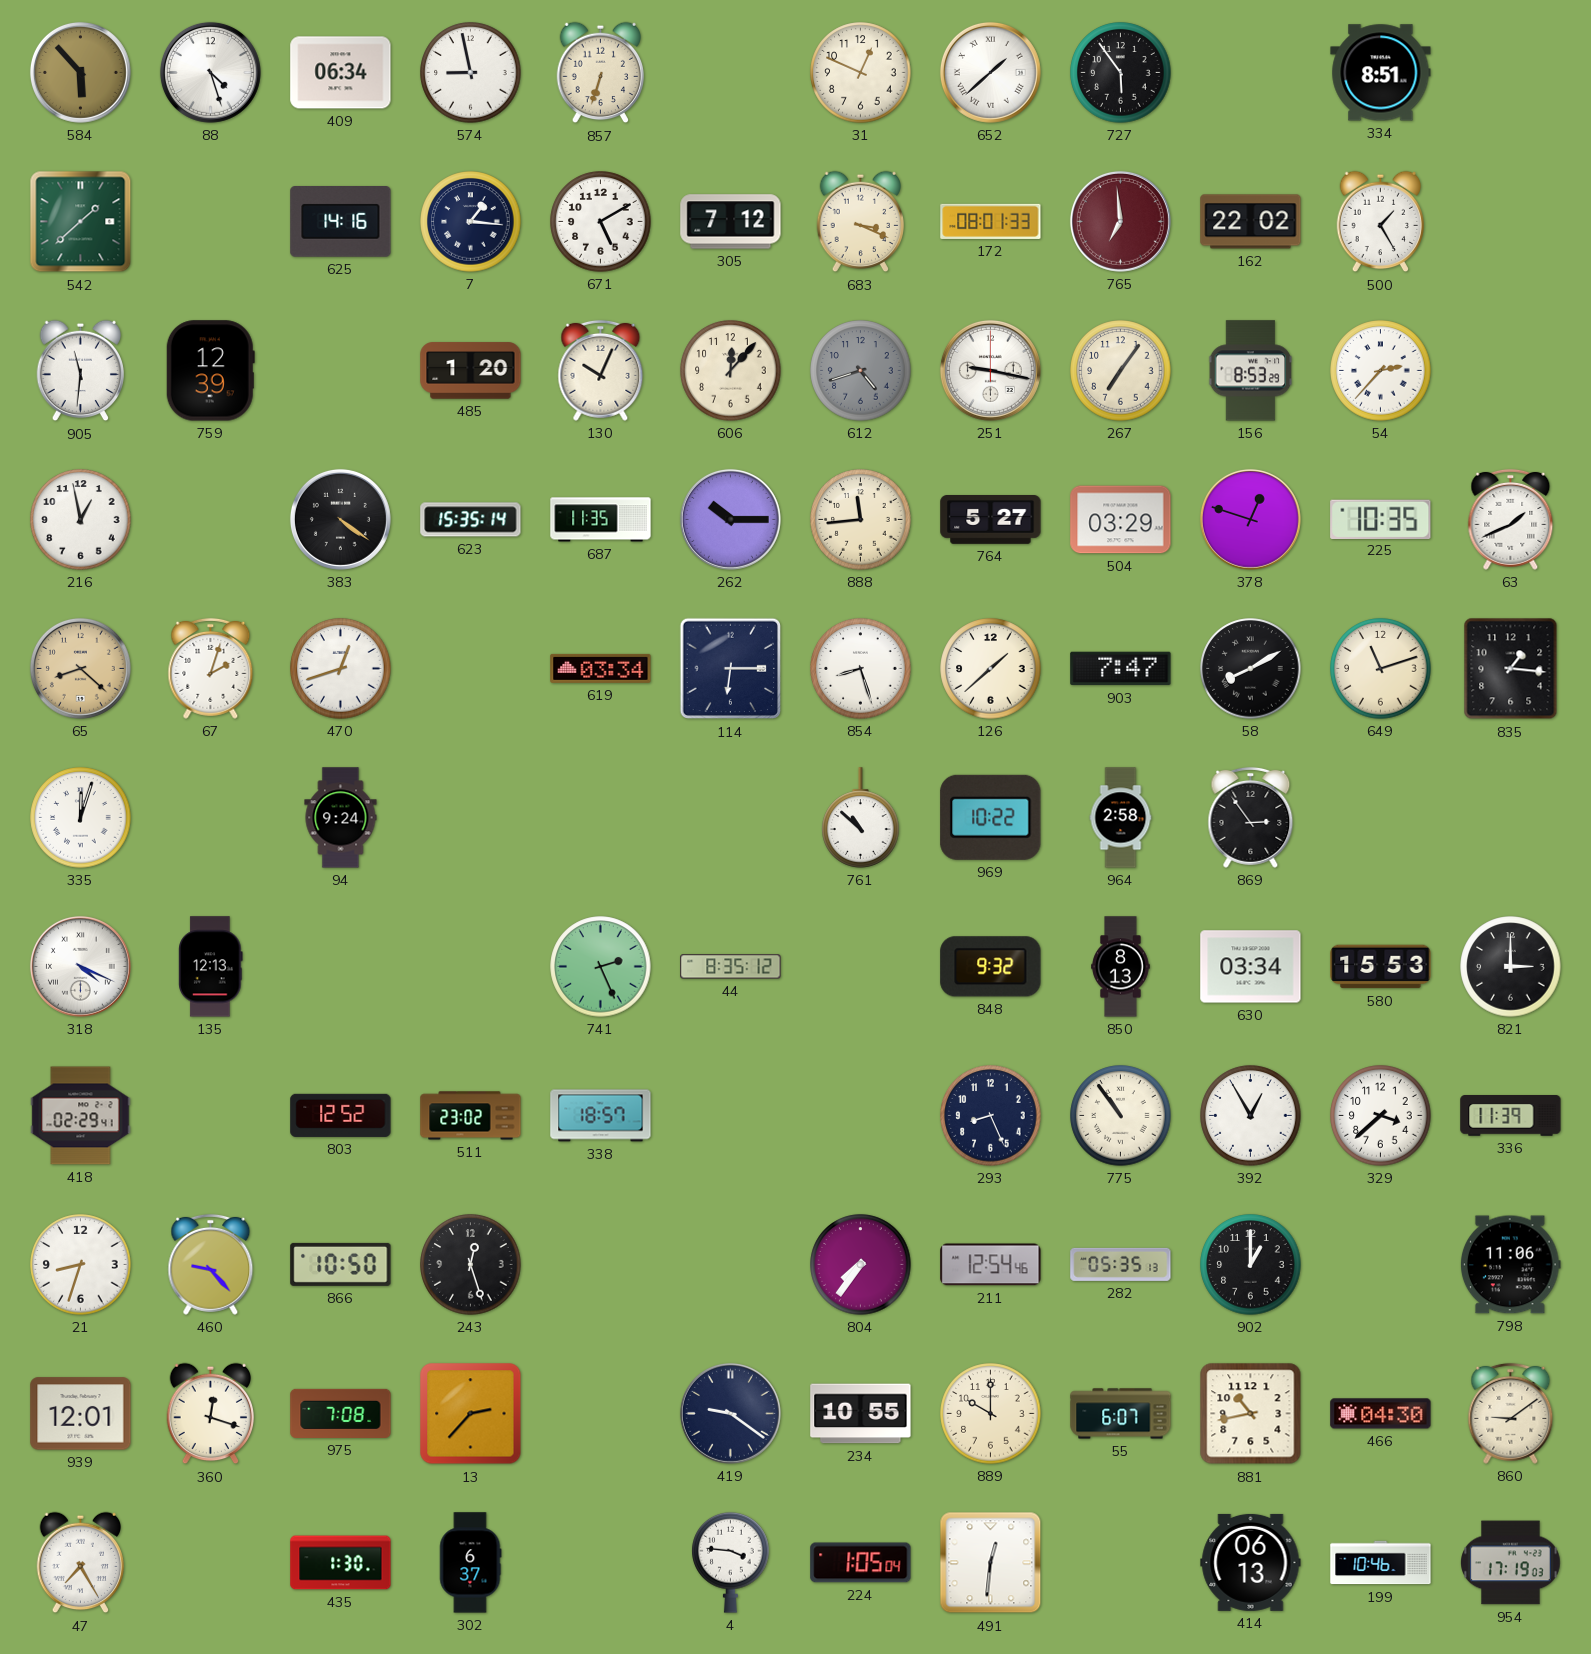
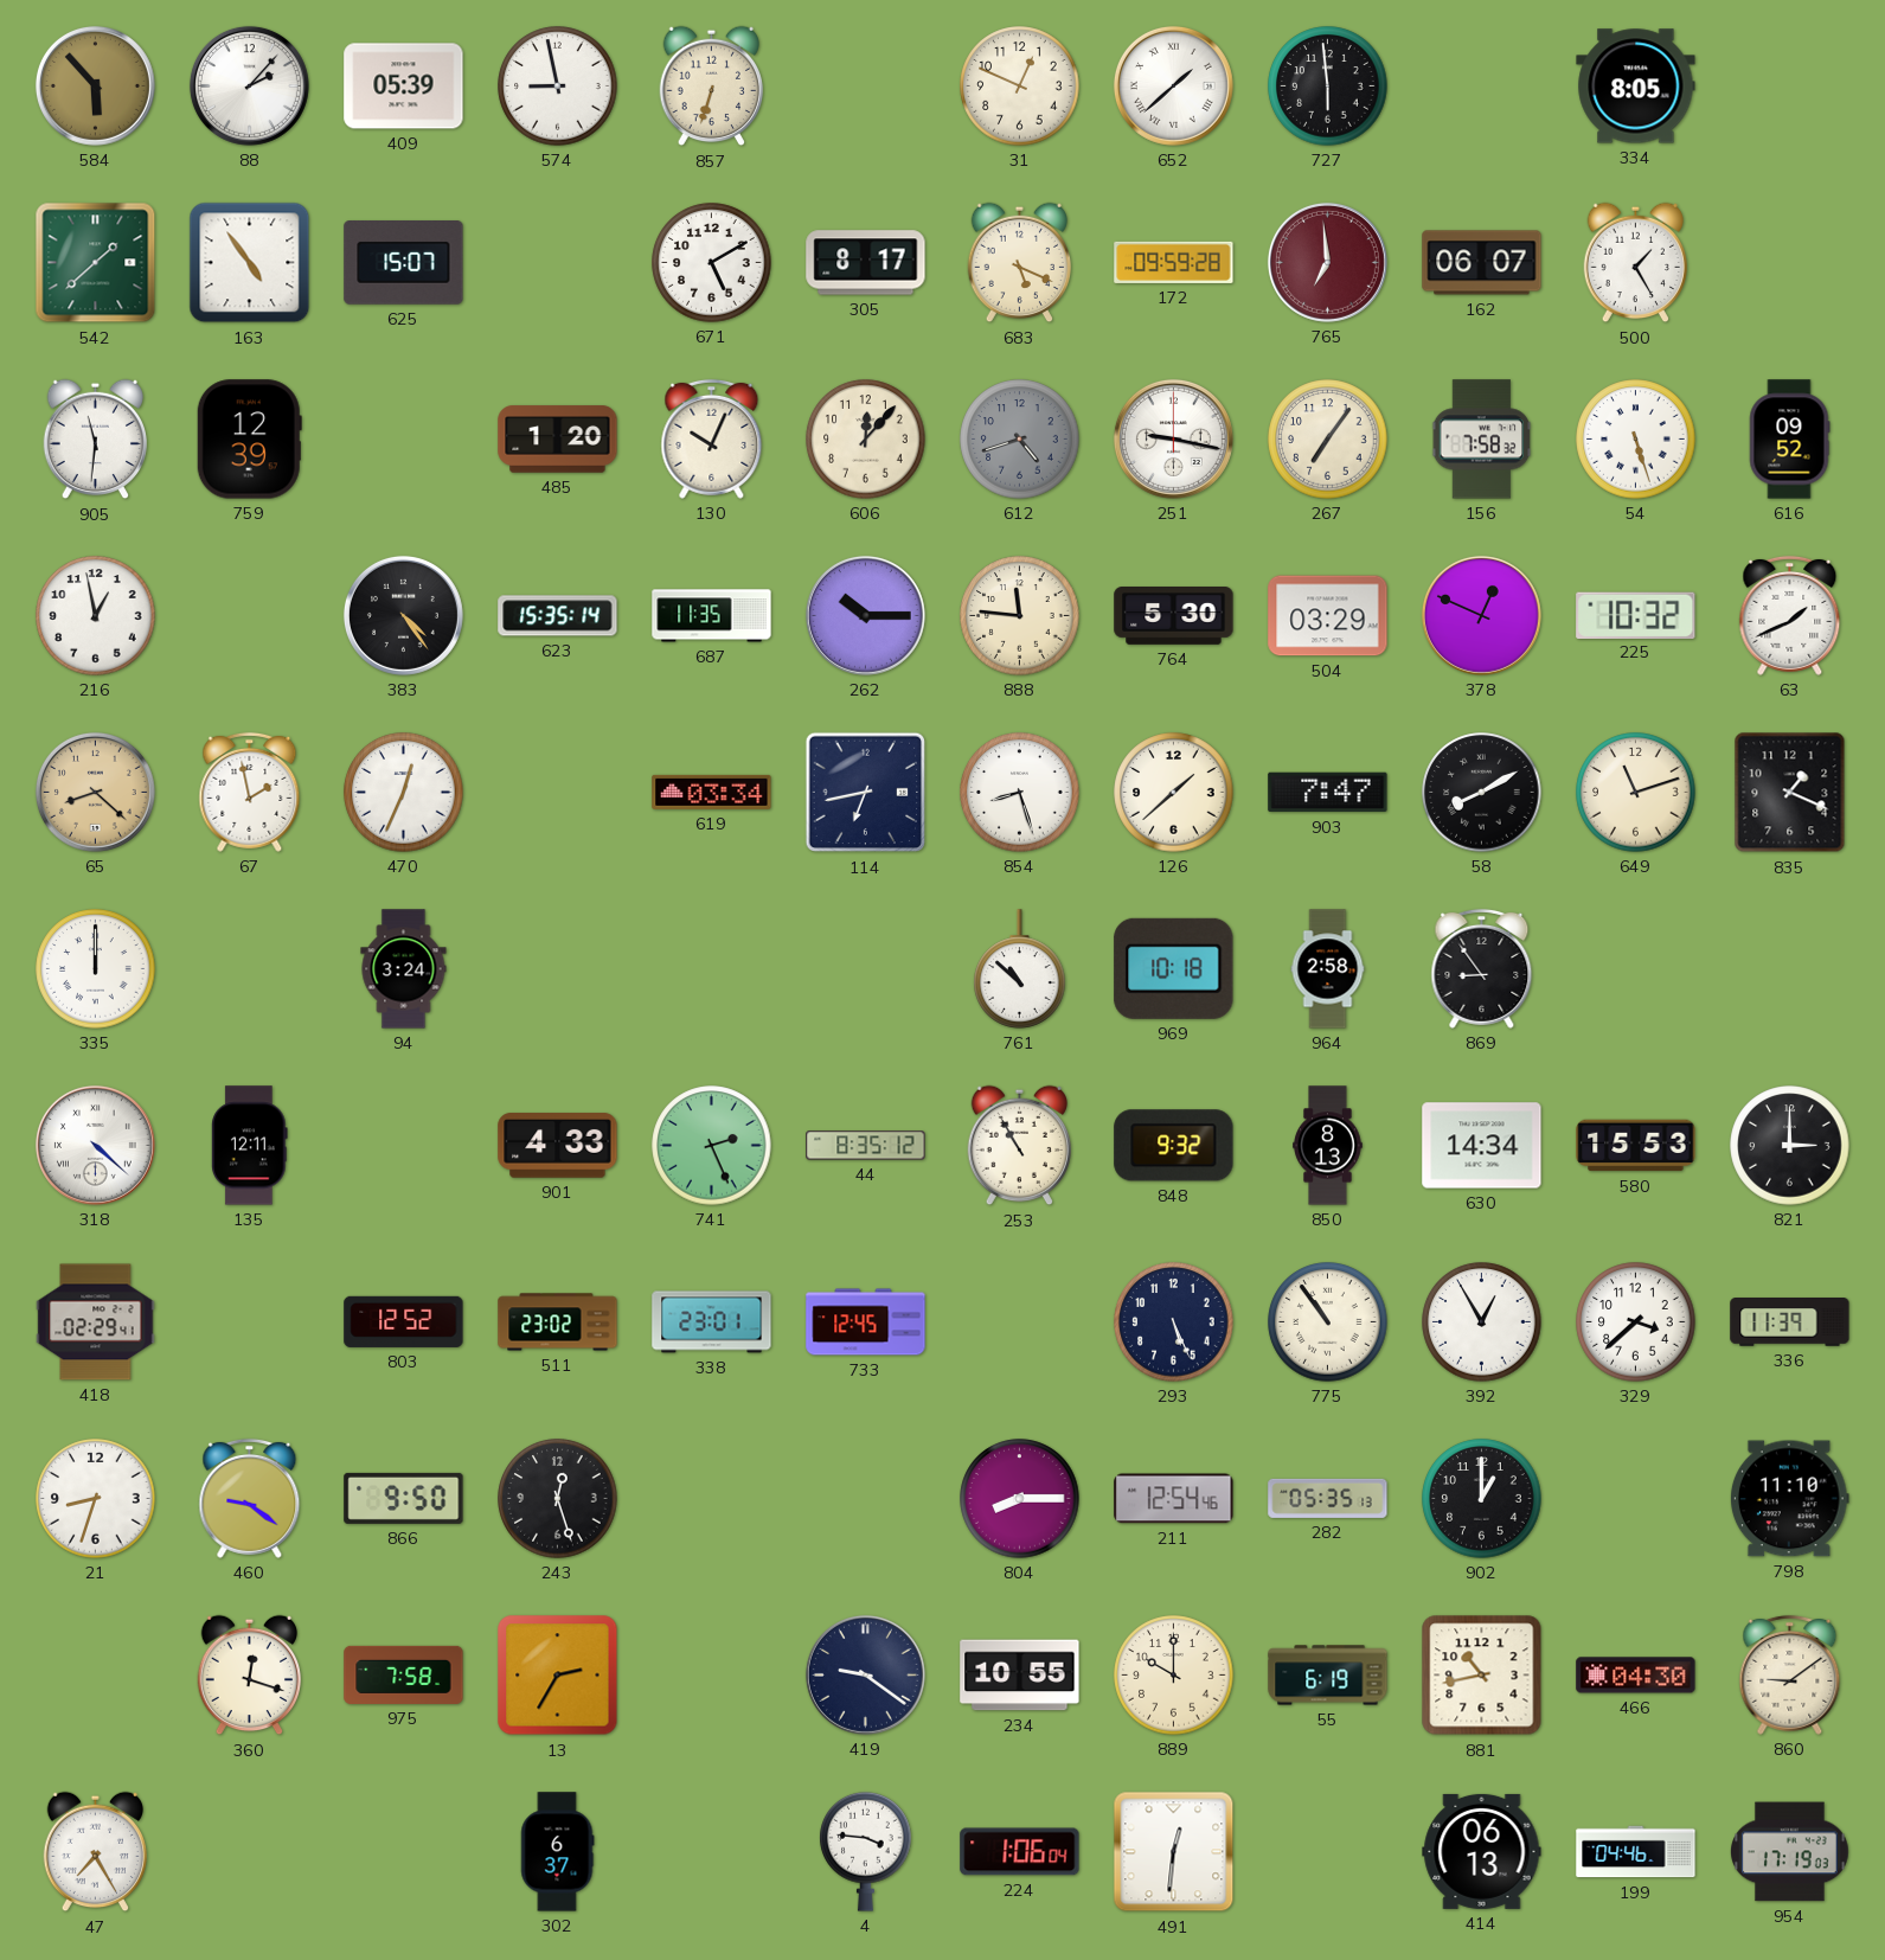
88: 4:27 -> 2:07
409: 06:34 -> 05:39
727: 5:54 -> 5:59
334: 8:51 -> 8:05
163: none -> 4:54
625: 14:16 -> 15:07
7: 1:16 -> none
305: 7:12 -> 8:17
683: 3:19 -> 5:19
172: 08:01 -> 09:59
162: 22:02 -> 06:07
156: 8:53 -> 7:58
54: 2:37 -> 5:27
616: none -> 09:52
383: 4:21 -> 4:24
888: 11:44 -> 11:46
764: 5:27 -> 5:30
378: 12:48 -> 12:49
225: 10:35 -> 10:32
67: 2:03 -> 1:58
470: 12:42 -> 12:34
114: 6:15 -> 6:43
835: 1:16 -> 1:19
335: 12:03 -> 12:00
94: 9:24 -> 3:24
969: 10:22 -> 10:18
869: 2:54 -> 8:54
318: 4:19 -> 4:22
135: 12:13 -> 12:11
901: none -> 4:33
253: none -> 10:55
630: 03:34 -> 14:34
338: 18:57 -> 23:01
733: none -> 12:45
293: 8:26 -> 5:26
460: 9:23 -> 9:21
866: 10:50 -> 9:50
804: 7:36 -> 8:15
798: 11:06 -> 11:10
939: 12:01 -> none
975: 7:08 -> 7:58
13: 2:37 -> 2:35
55: 6:07 -> 6:19
435: 1:30 -> none
224: 1:05 -> 1:06
199: 10:46 -> 04:46
